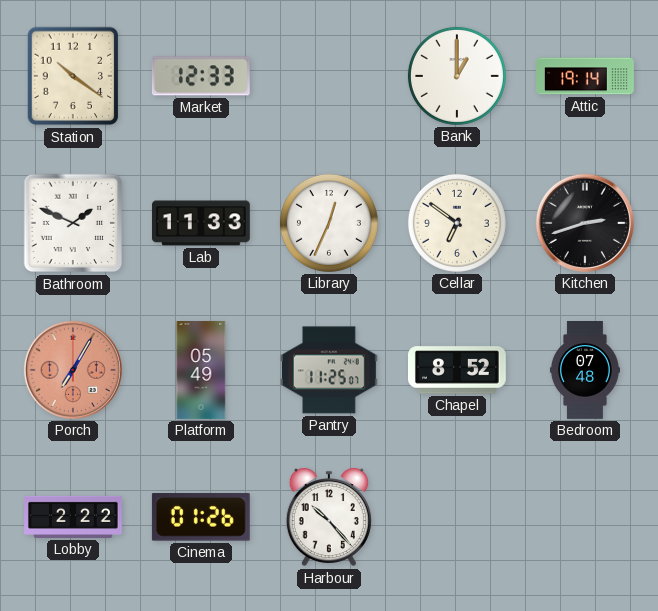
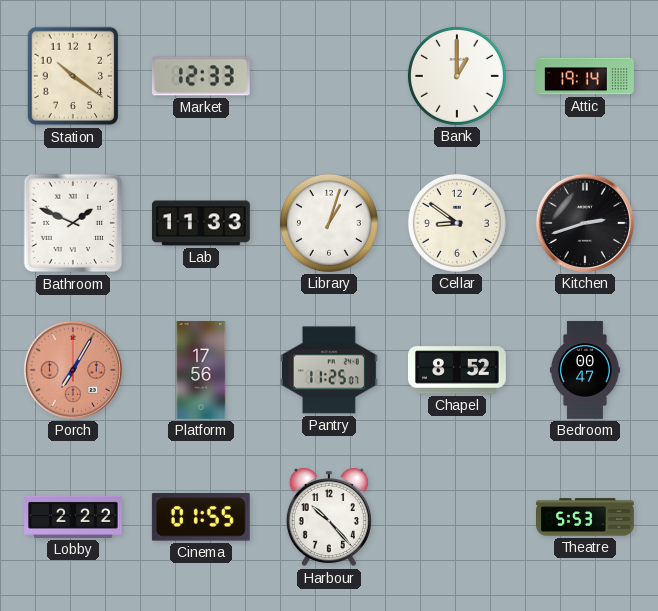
Library: 12:34 -> 1:03
Cellar: 6:51 -> 8:51
Platform: 05:49 -> 17:56
Bedroom: 07:48 -> 00:47
Cinema: 01:26 -> 01:55
Theatre: none -> 5:53
